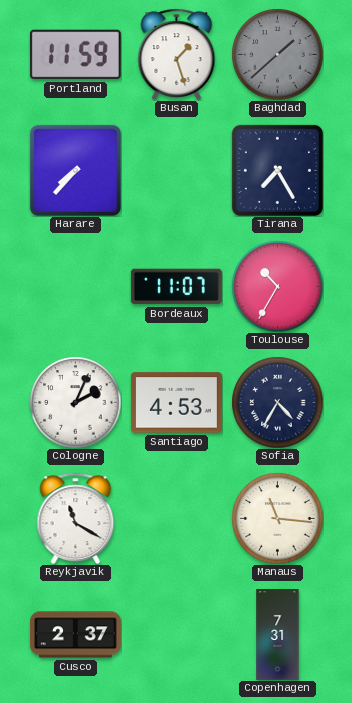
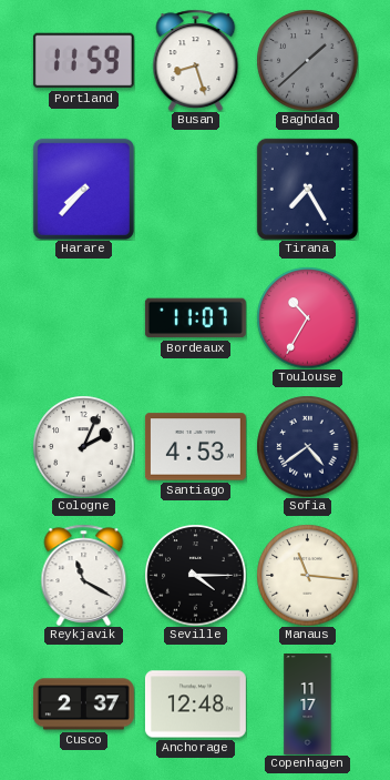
Busan: 1:27 -> 8:27
Sofia: 4:35 -> 4:39
Seville: none -> 4:15
Anchorage: none -> 12:48
Copenhagen: 7:31 -> 11:17
